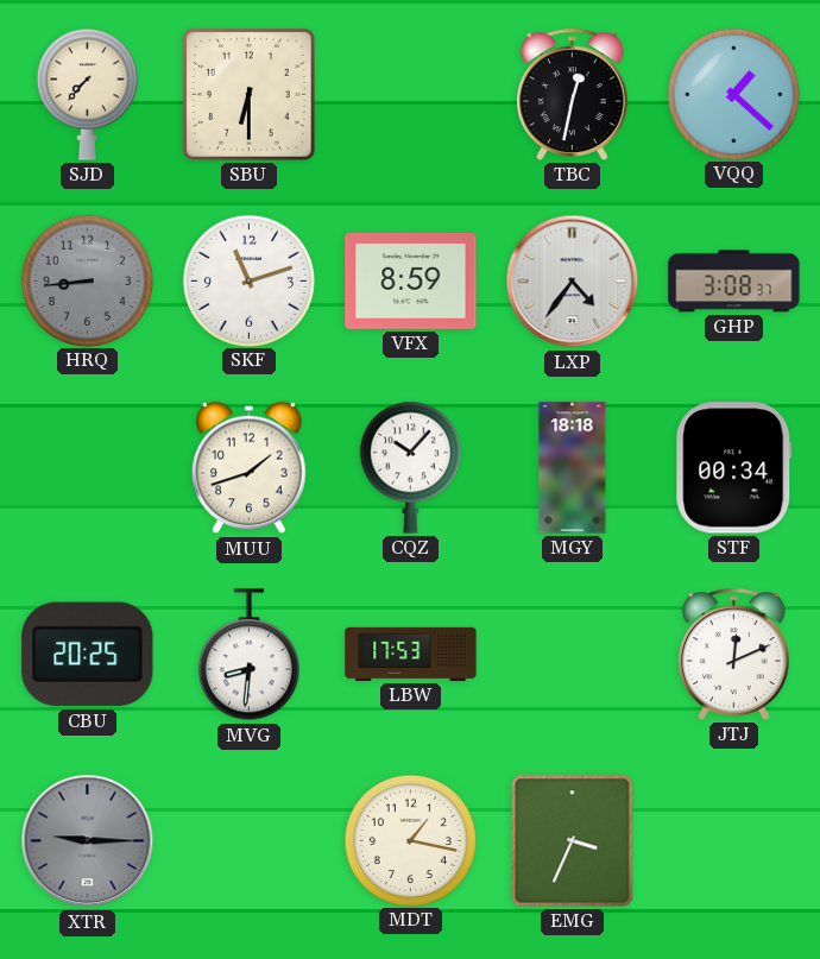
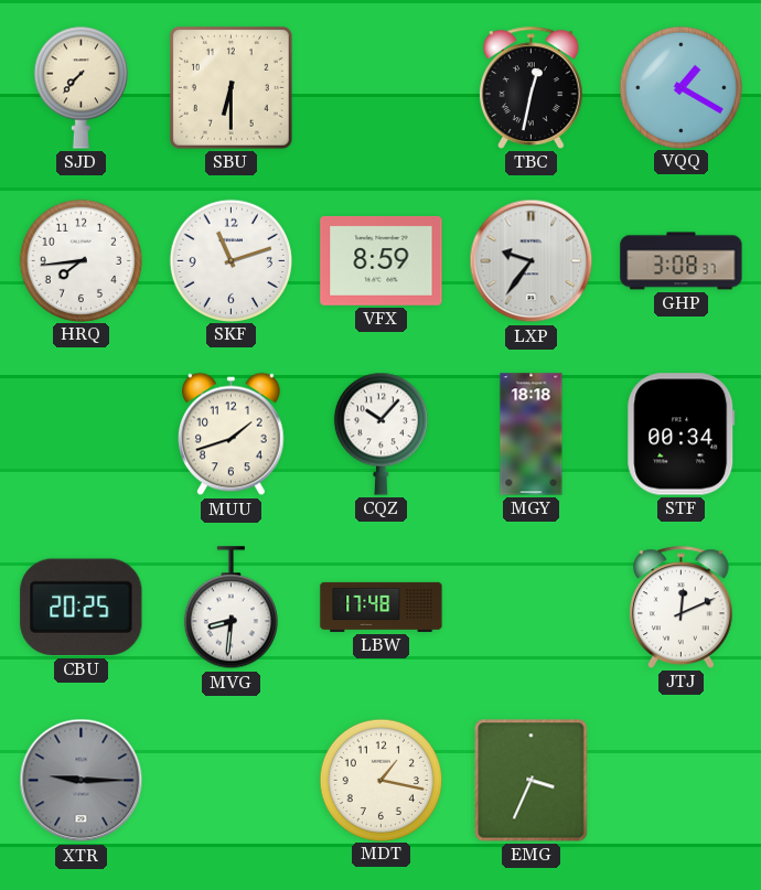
VQQ: 1:22 -> 1:20
HRQ: 8:44 -> 7:44
HRQ dial: grey -> white
LXP: 4:36 -> 9:36
LBW: 17:53 -> 17:48
